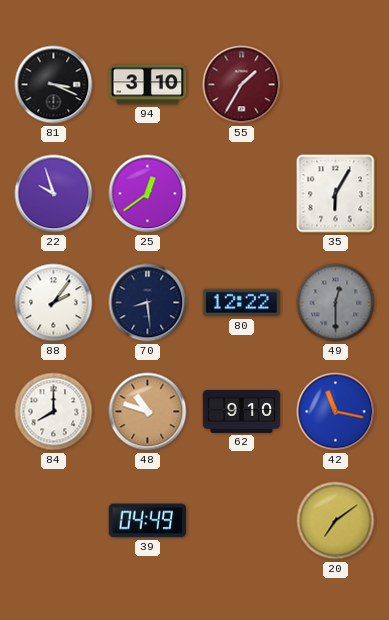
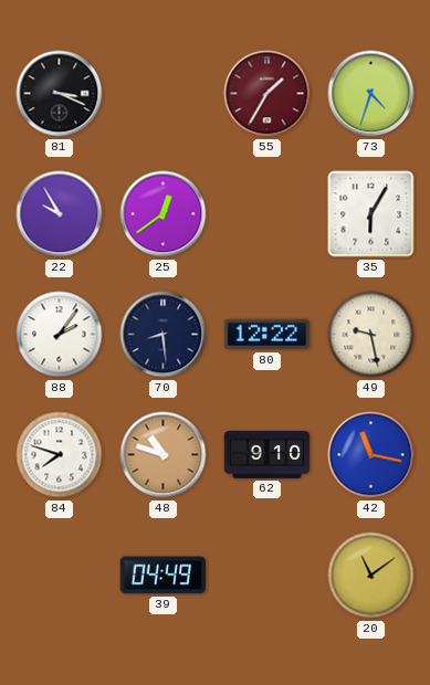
94: 3:10 -> none
73: none -> 4:33
22: 9:57 -> 9:55
49: 12:30 -> 9:28
49 dial: grey -> cream
84: 8:00 -> 7:48
20: 7:09 -> 11:09
